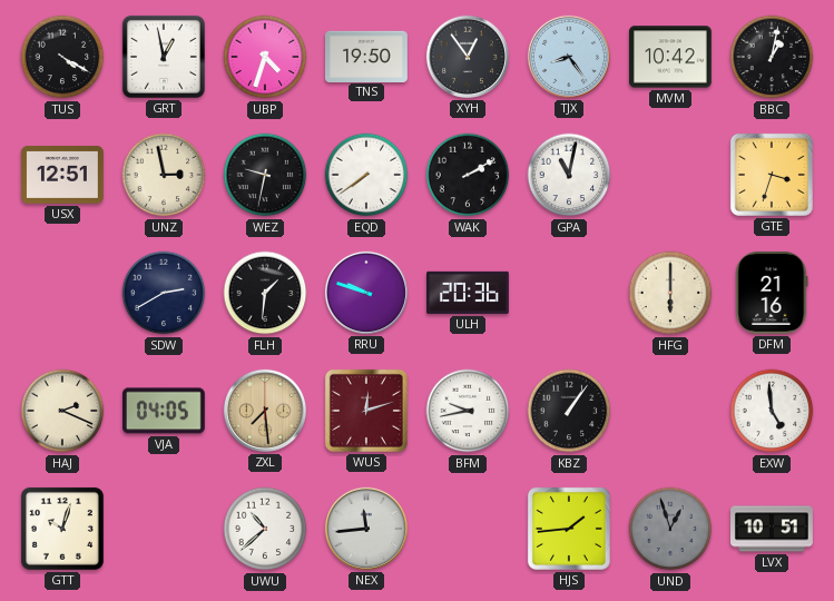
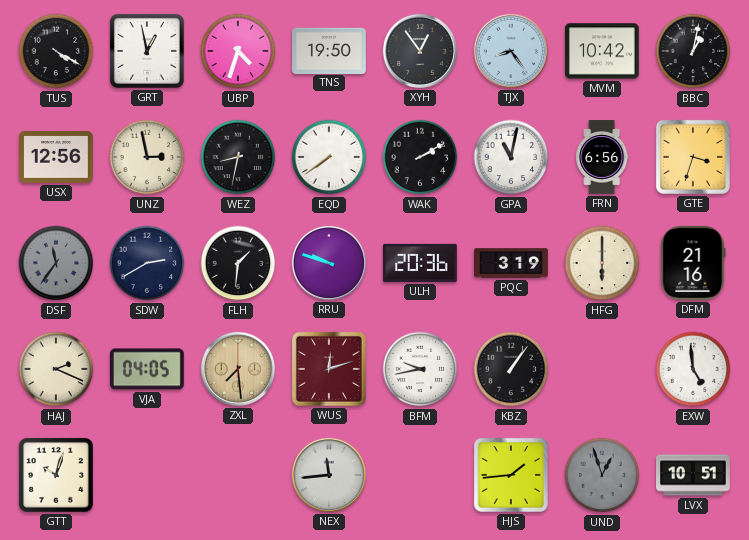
USX: 12:51 -> 12:56
WEZ: 9:32 -> 8:32
FRN: none -> 6:56
DSF: none -> 11:36
PQC: none -> 3:19
UWU: 10:38 -> none
